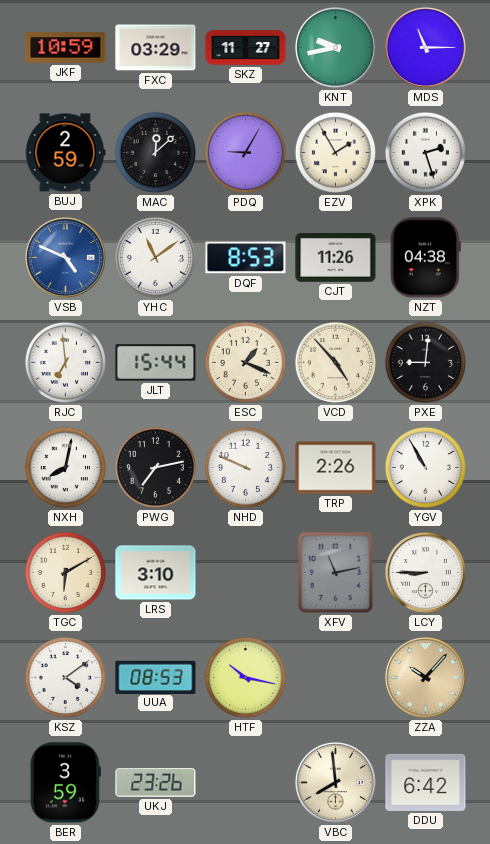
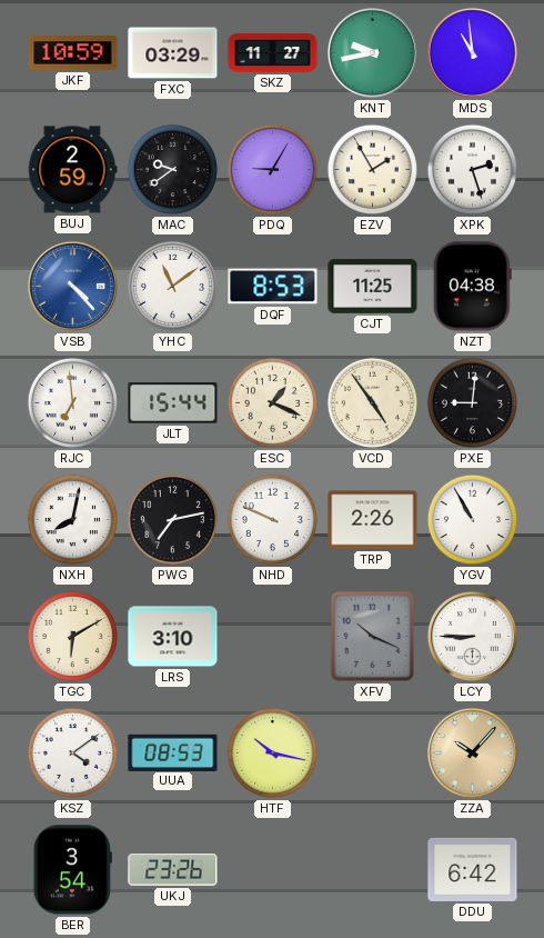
MDS: 11:15 -> 10:59
MAC: 12:08 -> 9:39
VSB: 4:49 -> 4:23
CJT: 11:26 -> 11:25
VCD: 4:53 -> 4:54
XFV: 11:13 -> 10:19
BER: 3:59 -> 3:54
VBC: 7:59 -> none
